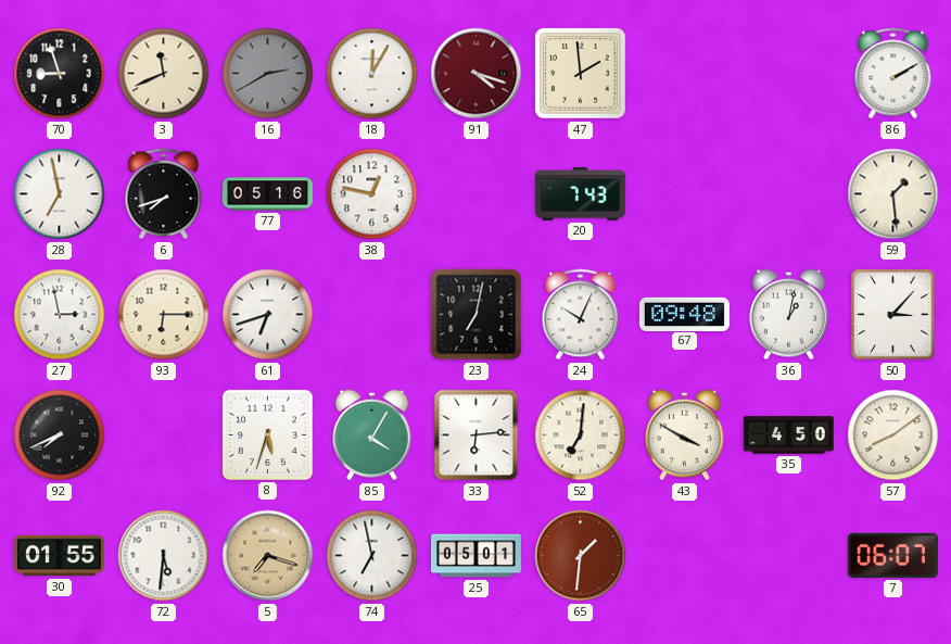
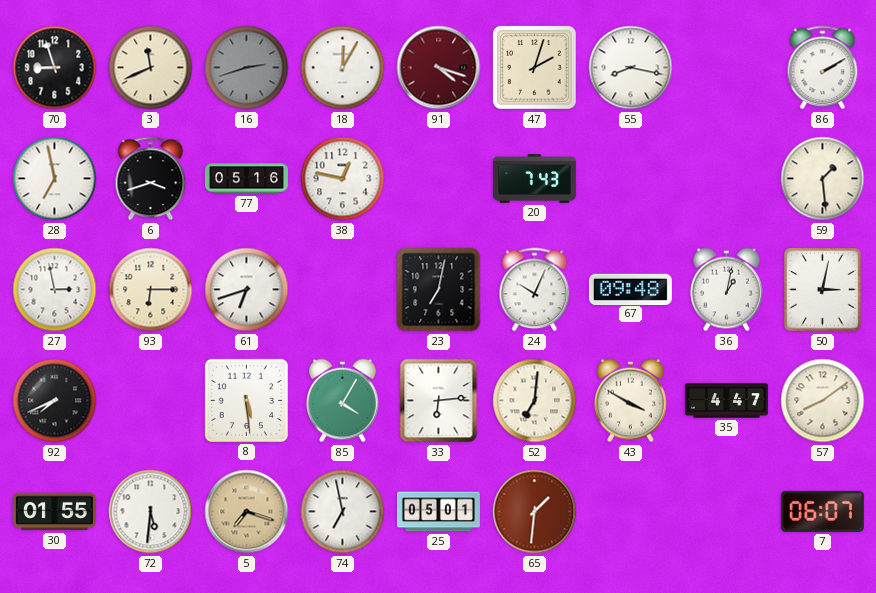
16: 2:40 -> 2:42
47: 1:59 -> 2:03
55: none -> 8:17
6: 7:42 -> 3:42
50: 3:07 -> 3:02
8: 5:33 -> 5:29
35: 4:50 -> 4:47
